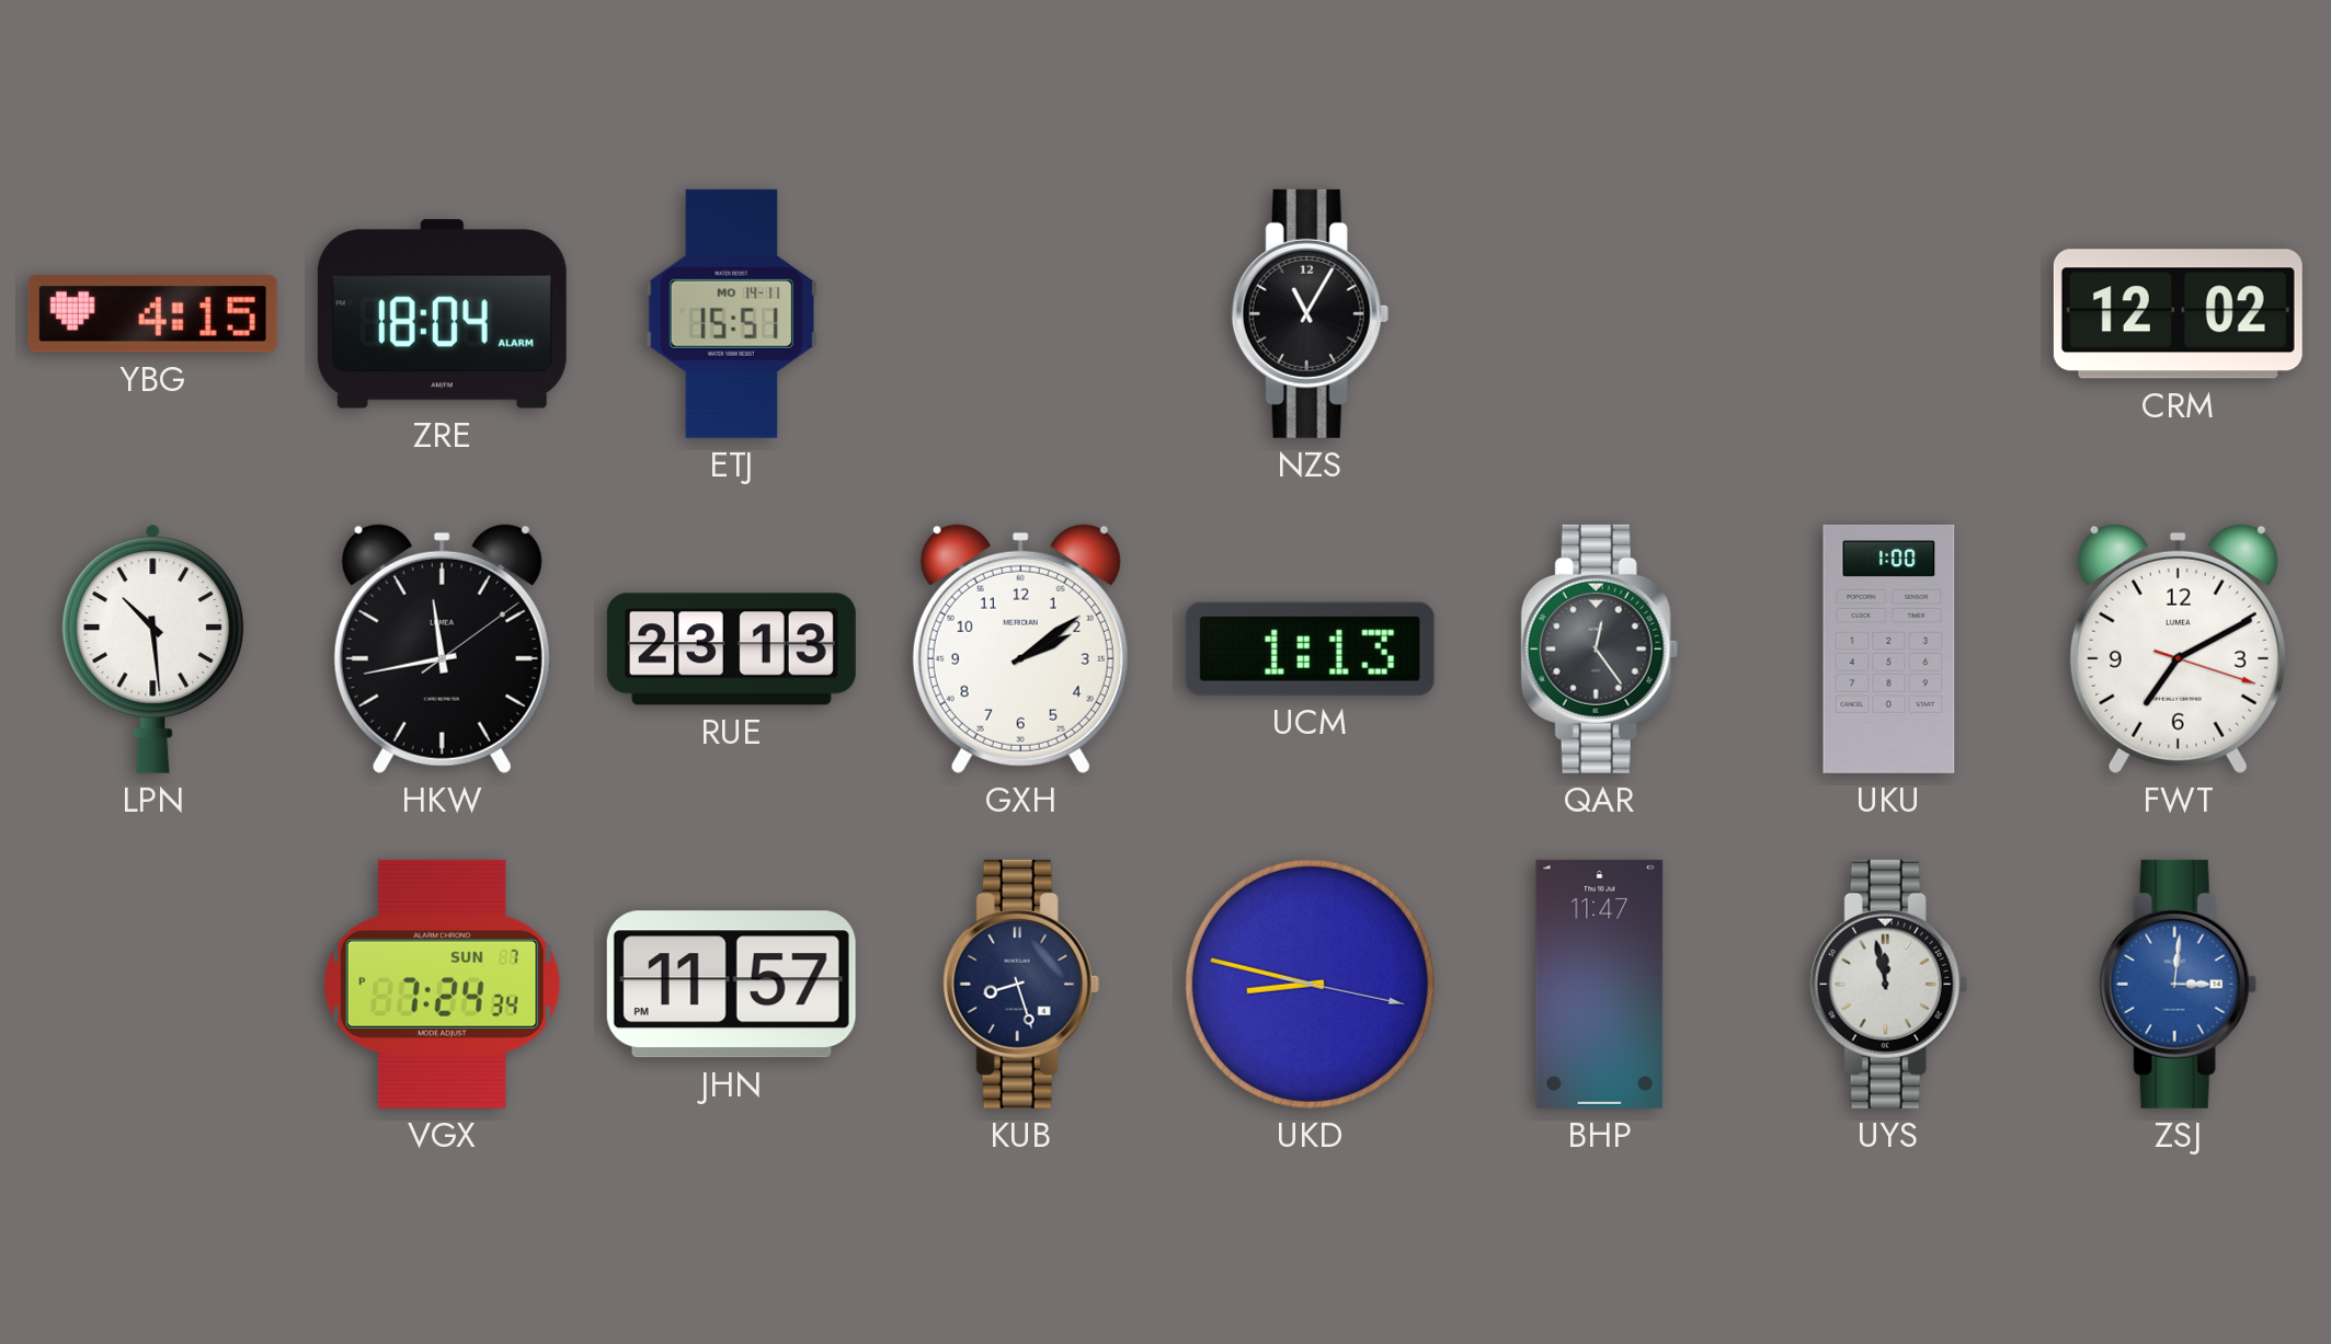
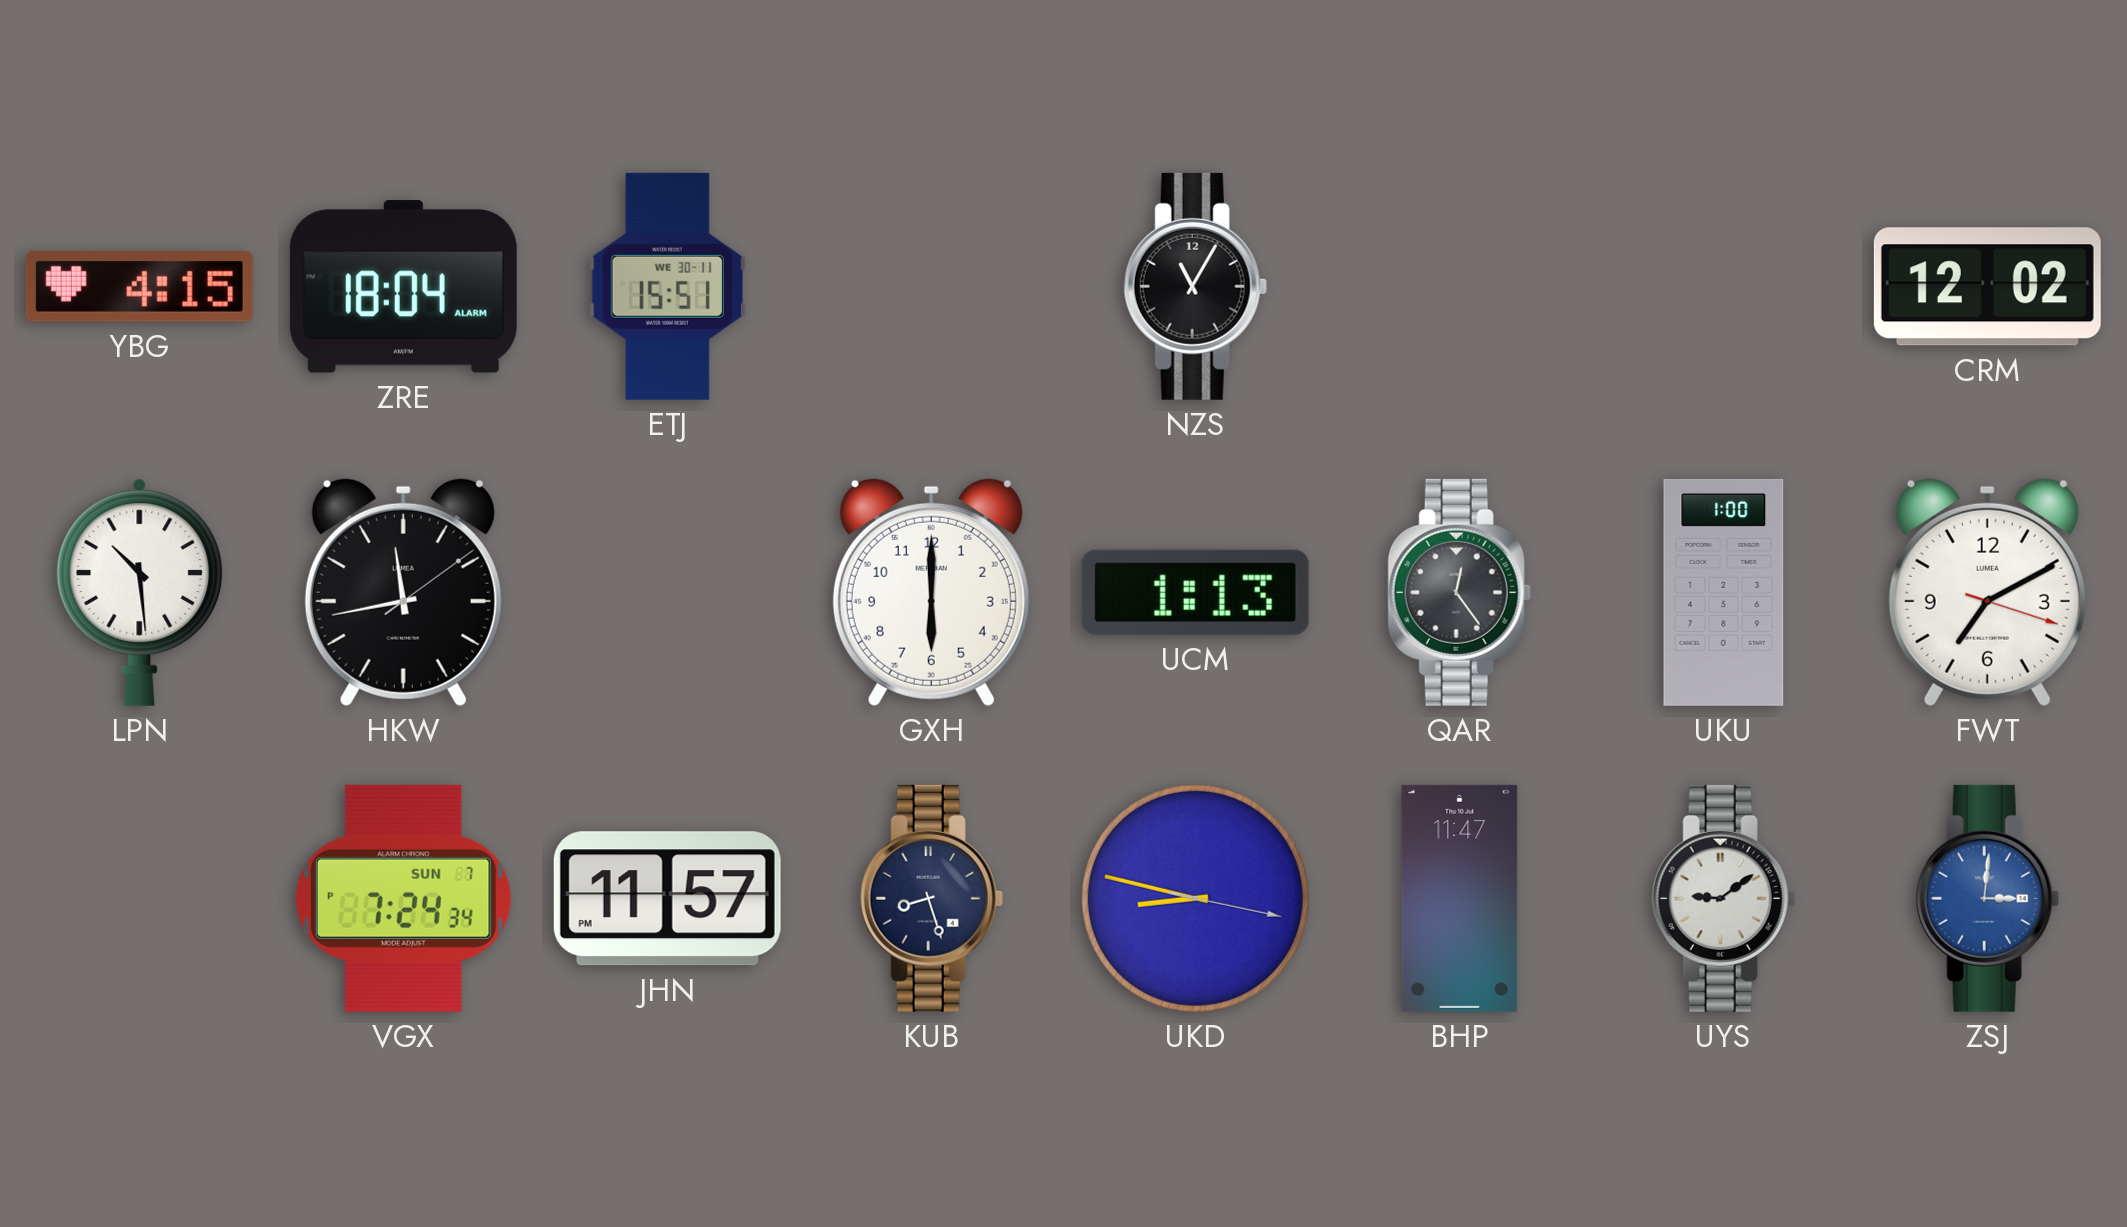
ETJ date: MO 14-11 -> WE 30-11
RUE: 23:13 -> none
GXH: 2:09 -> 6:00
UYS: 11:58 -> 9:09
